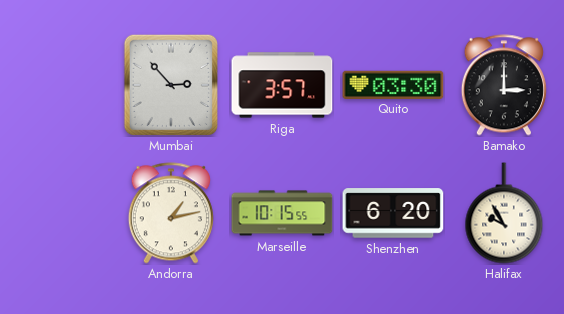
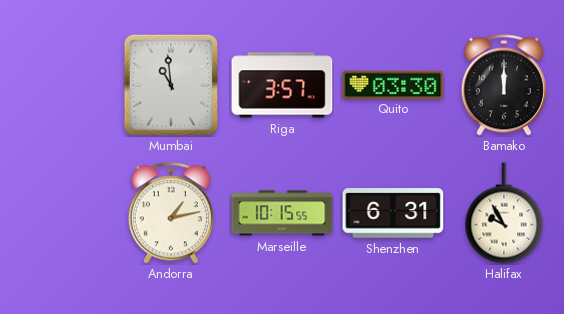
Mumbai: 2:53 -> 10:59
Bamako: 3:00 -> 12:00
Shenzhen: 6:20 -> 6:31
